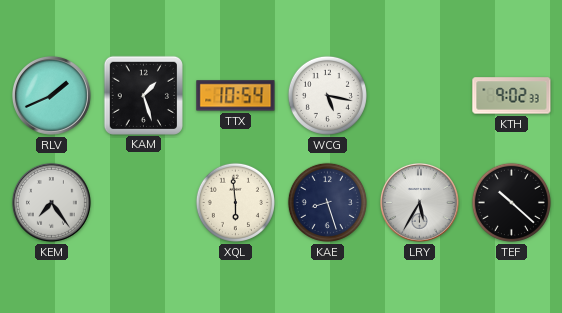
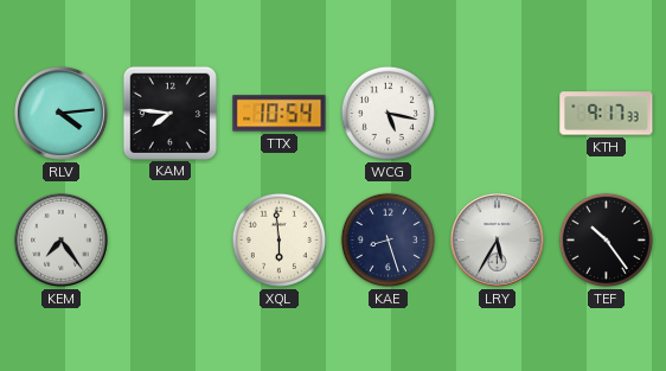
RLV: 1:41 -> 4:14
KAM: 1:27 -> 7:46
KTH: 9:02 -> 9:17
TEF: 10:22 -> 10:24
